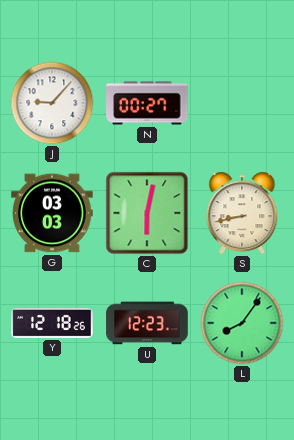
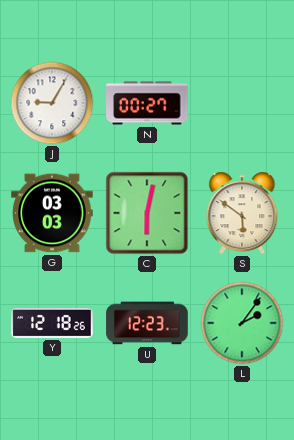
J: 9:07 -> 9:05
S: 8:43 -> 5:51
L: 8:06 -> 2:06
